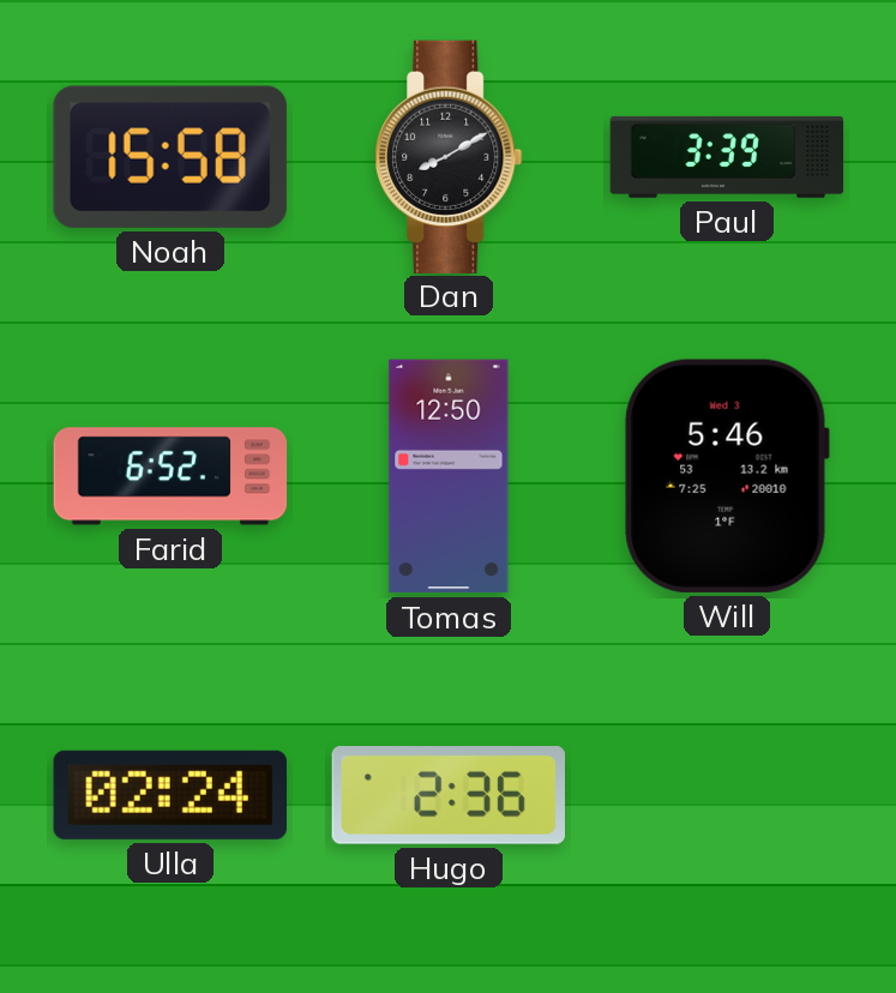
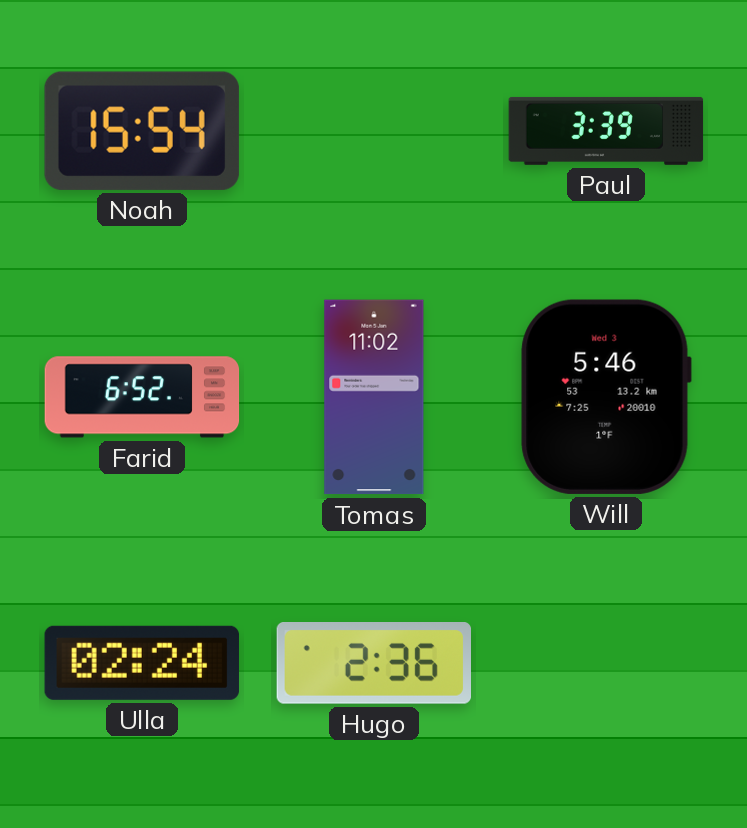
Noah: 15:58 -> 15:54
Dan: 8:10 -> none
Tomas: 12:50 -> 11:02
